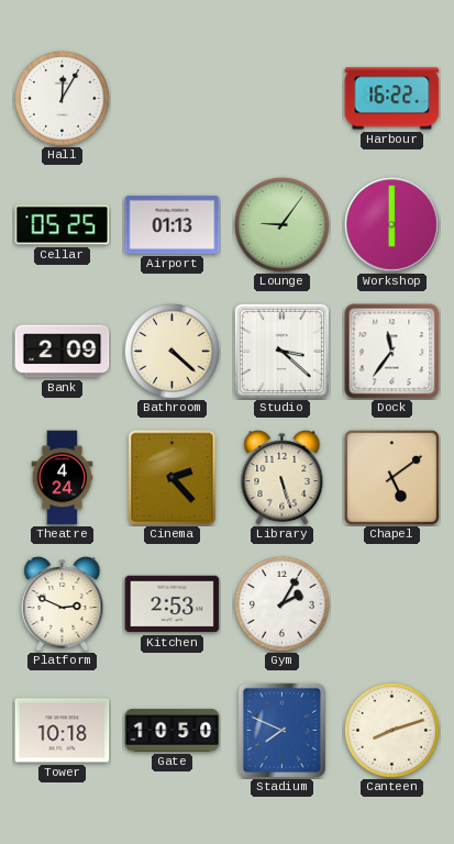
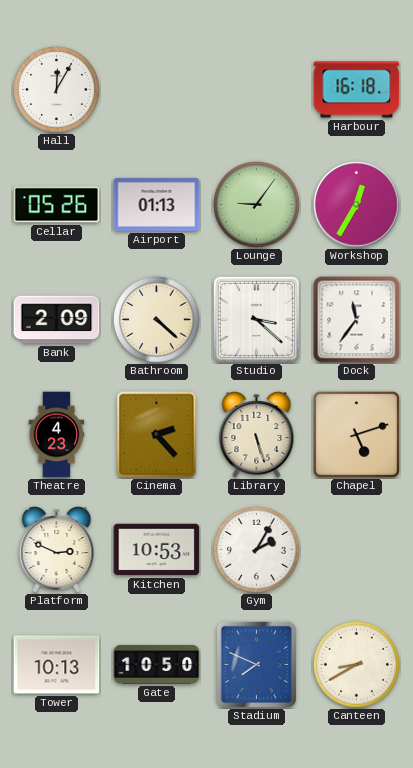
Harbour: 16:22 -> 16:18
Cellar: 05:25 -> 05:26
Workshop: 6:00 -> 12:35
Theatre: 4:24 -> 4:23
Chapel: 5:09 -> 5:12
Kitchen: 2:53 -> 10:53
Tower: 10:18 -> 10:13
Canteen: 8:12 -> 8:40
